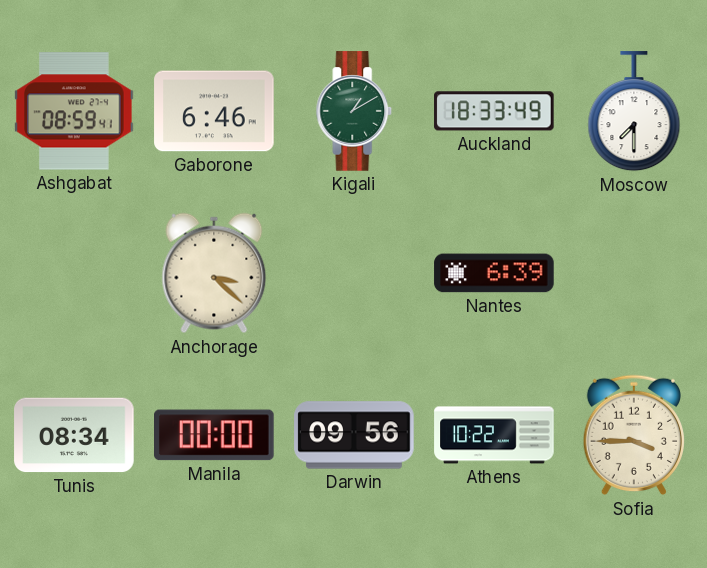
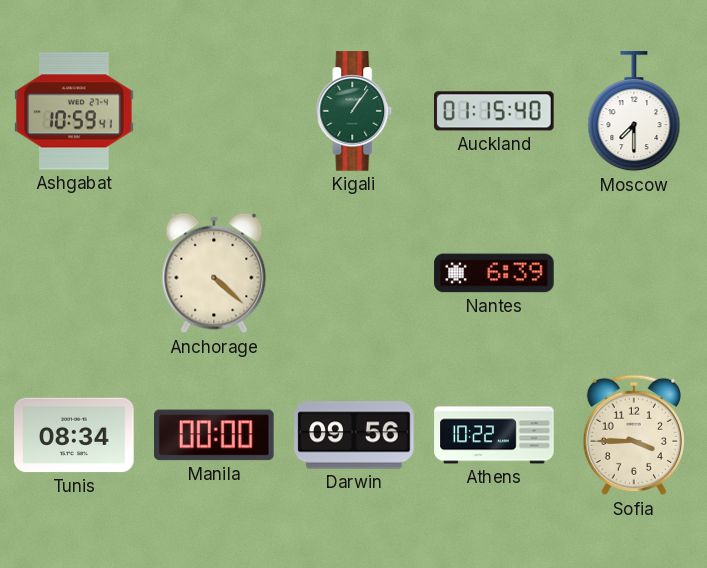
Ashgabat: 08:59 -> 10:59
Gaborone: 6:46 -> none
Kigali: 1:10 -> 1:06
Auckland: 18:33 -> 01:15
Anchorage: 3:22 -> 4:22
